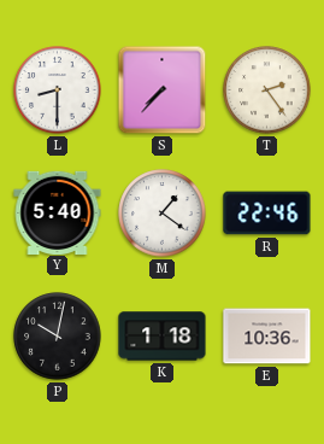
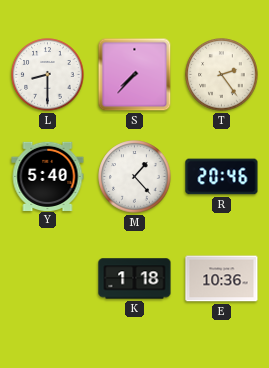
M: 1:21 -> 1:23
R: 22:46 -> 20:46
P: 10:02 -> none
